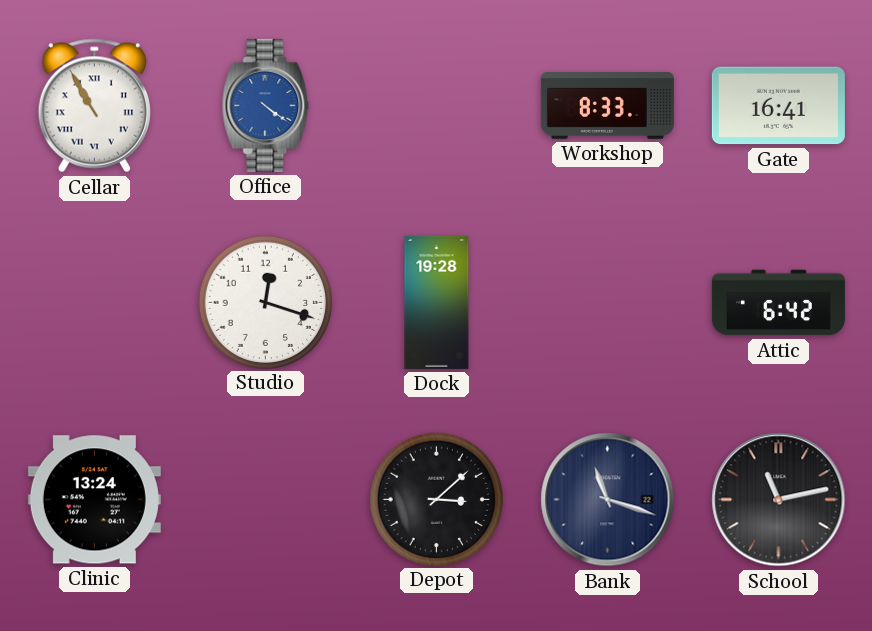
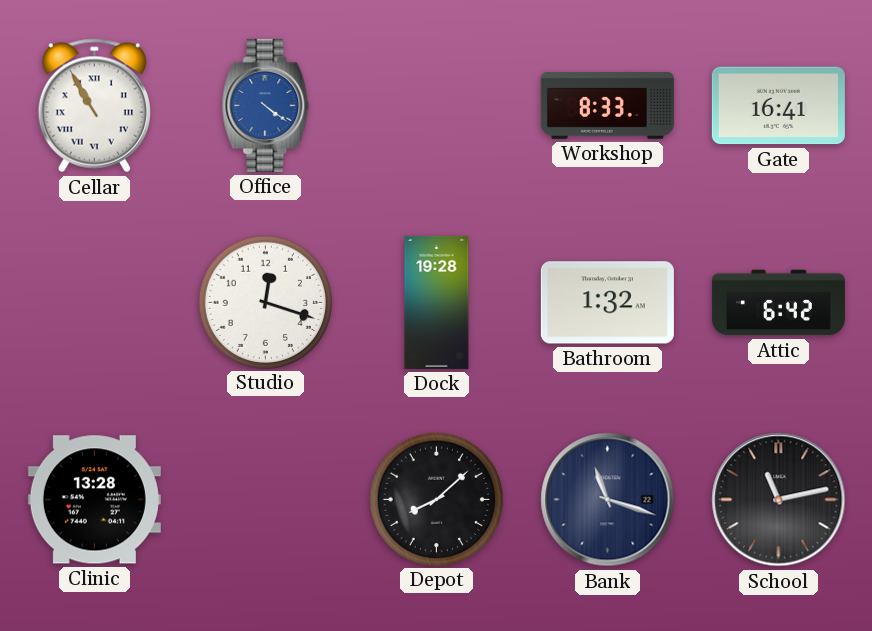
Bathroom: none -> 1:32
Clinic: 13:24 -> 13:28
Depot: 3:08 -> 8:08
